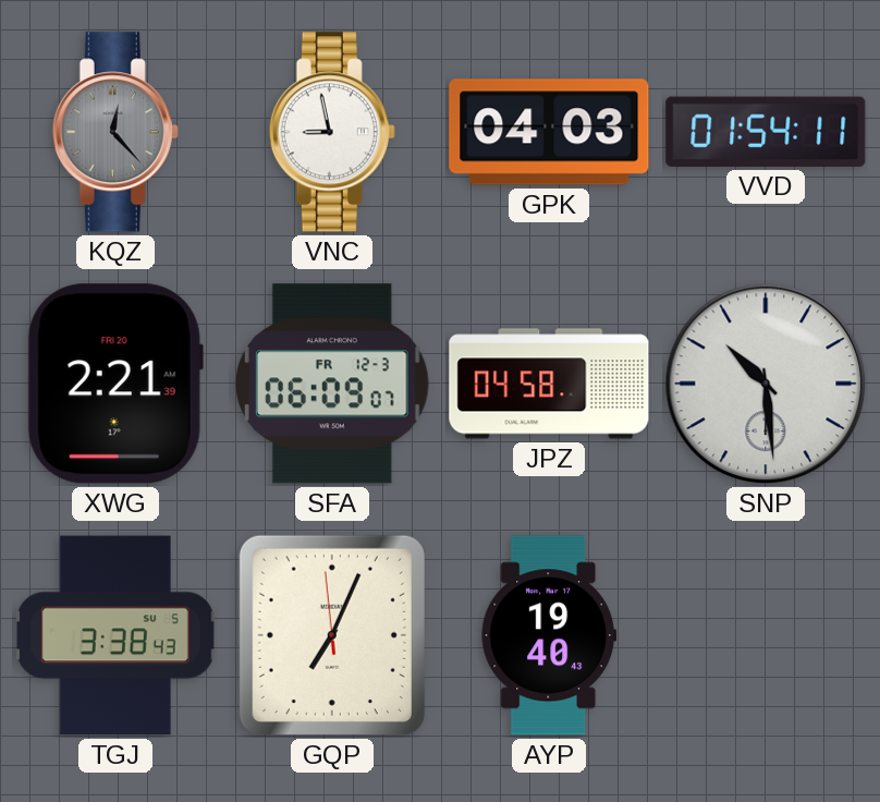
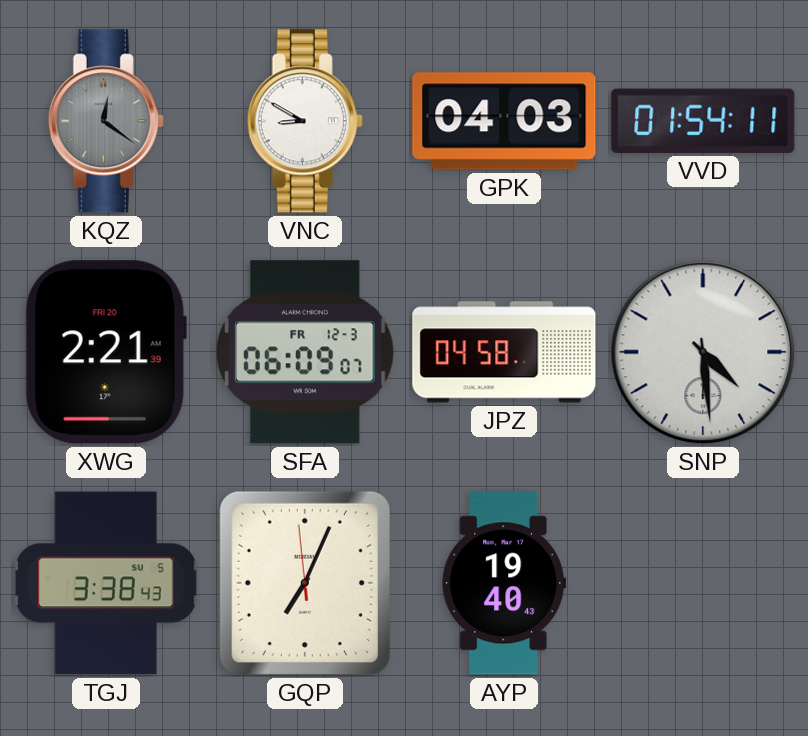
KQZ: 12:23 -> 12:21
VNC: 8:58 -> 8:50
SNP: 10:29 -> 4:29
